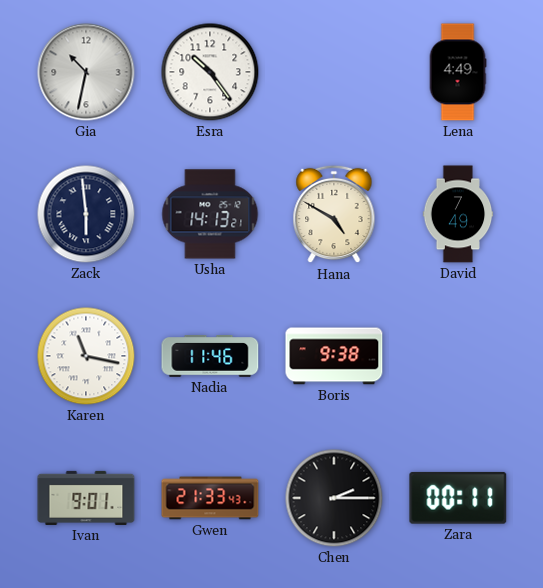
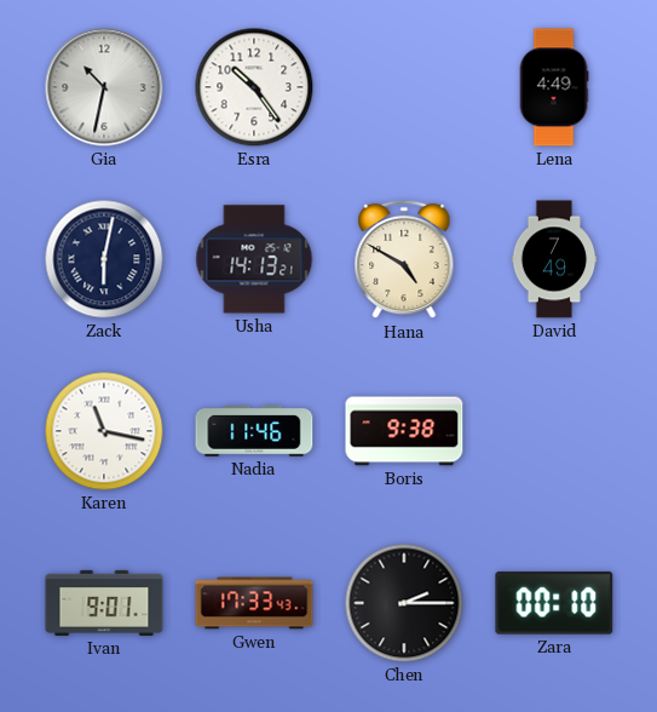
Zack: 5:59 -> 6:02
Gwen: 21:33 -> 17:33
Zara: 00:11 -> 00:10
